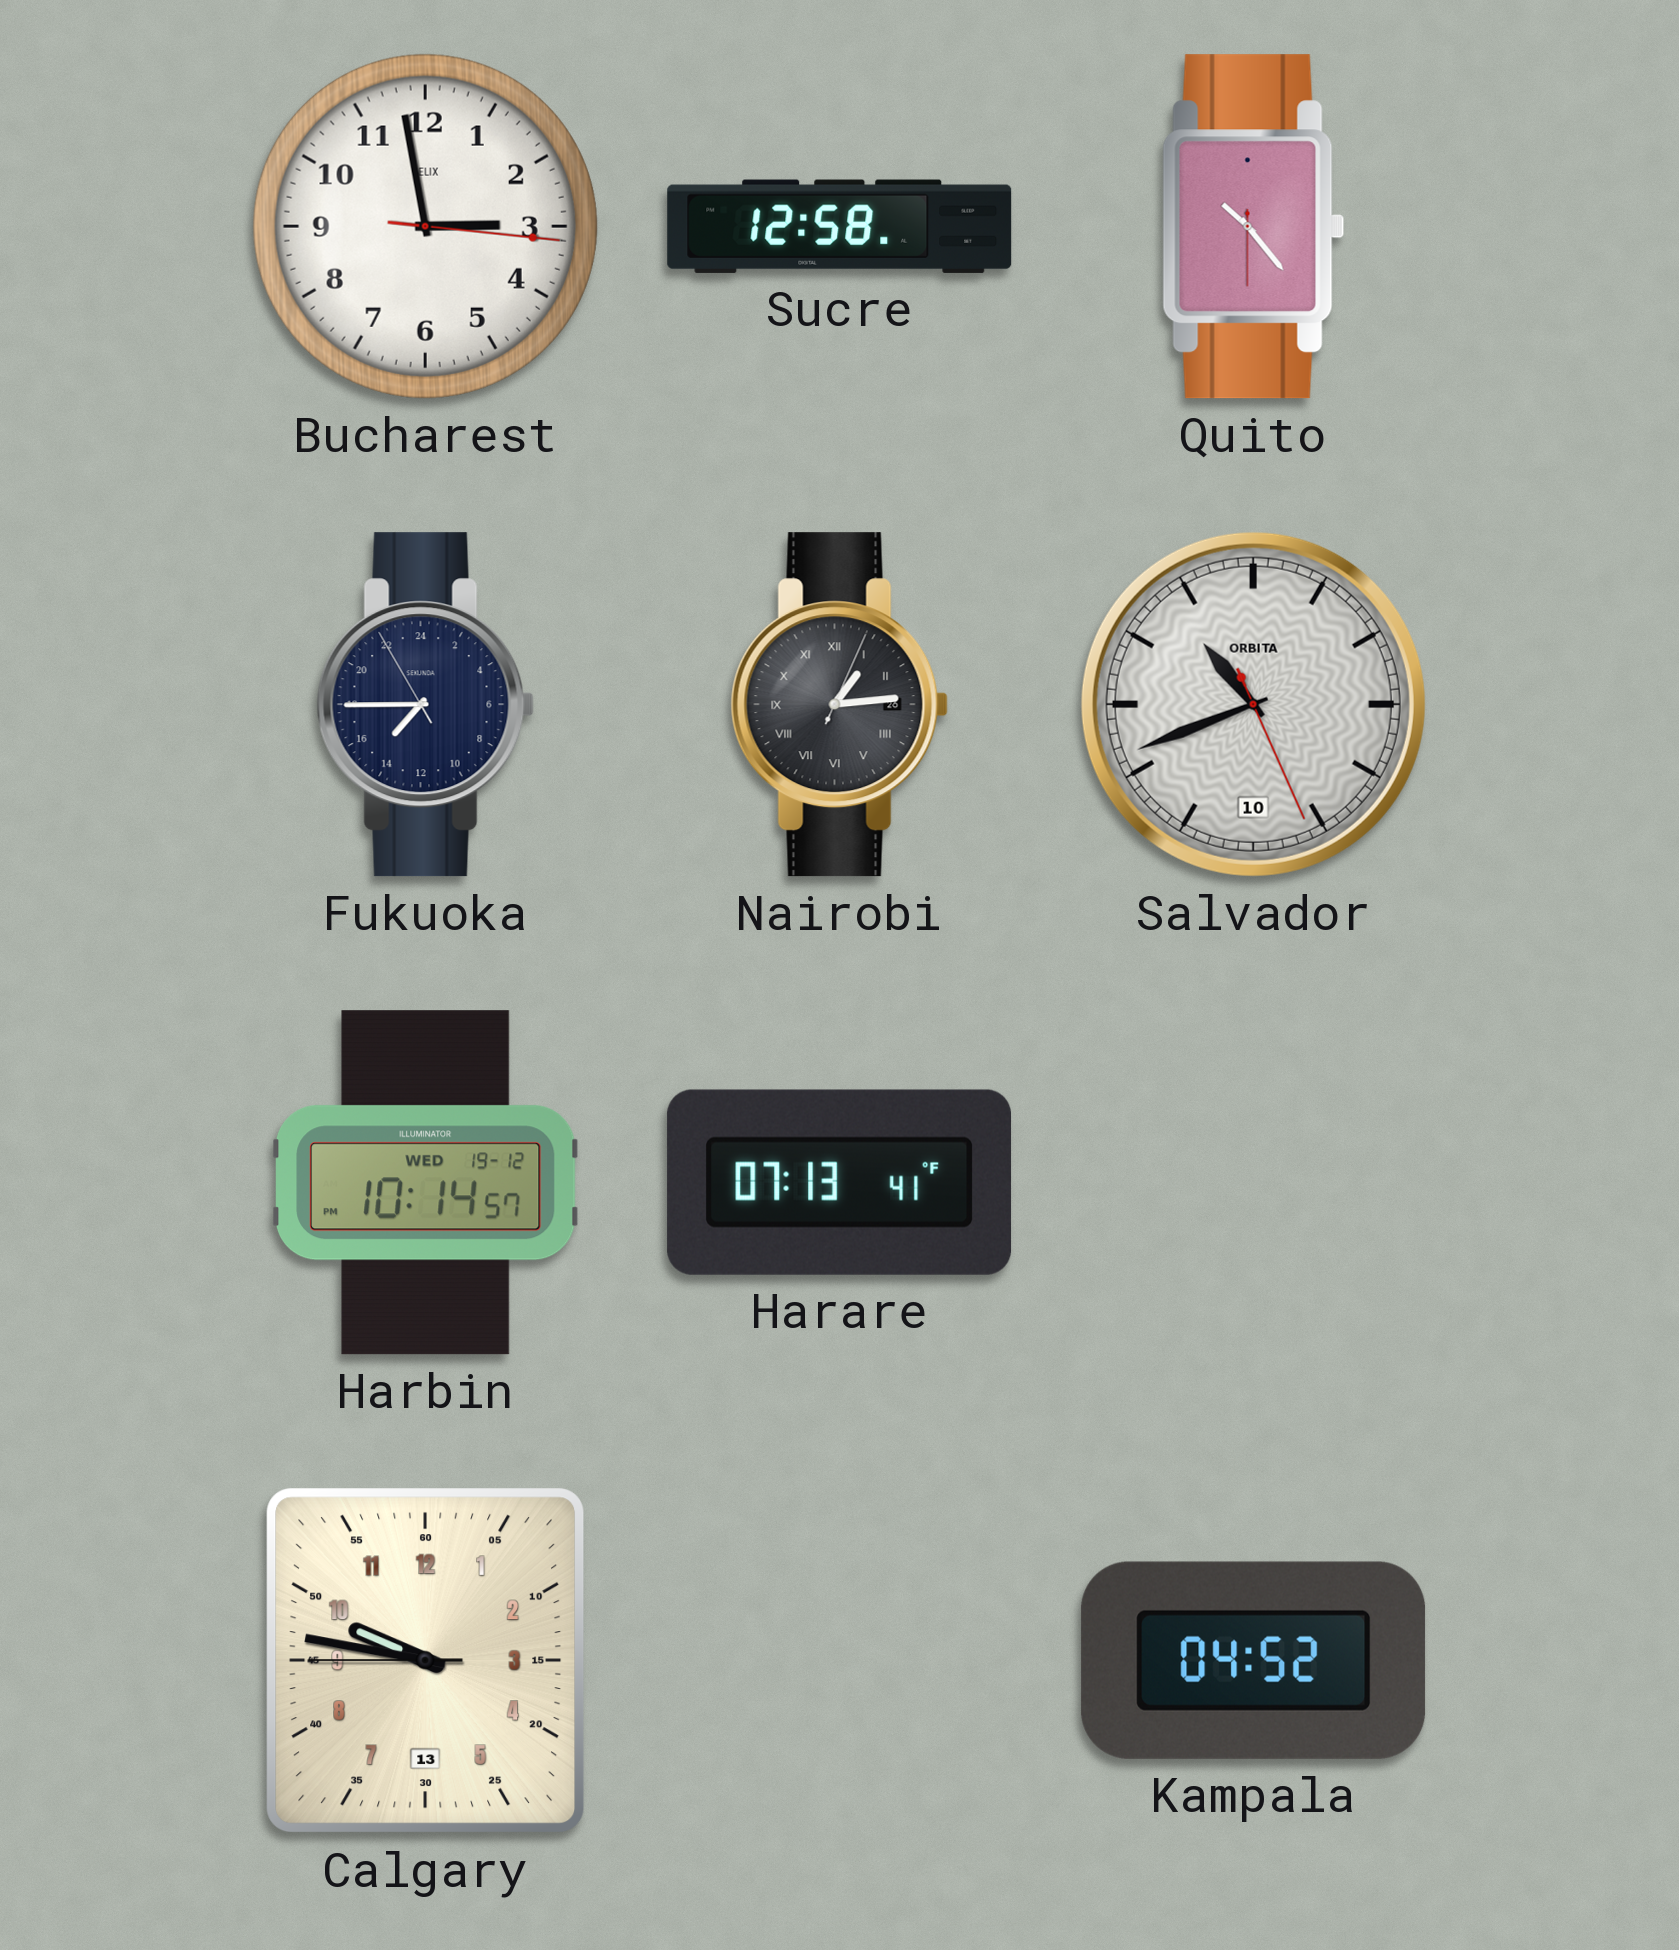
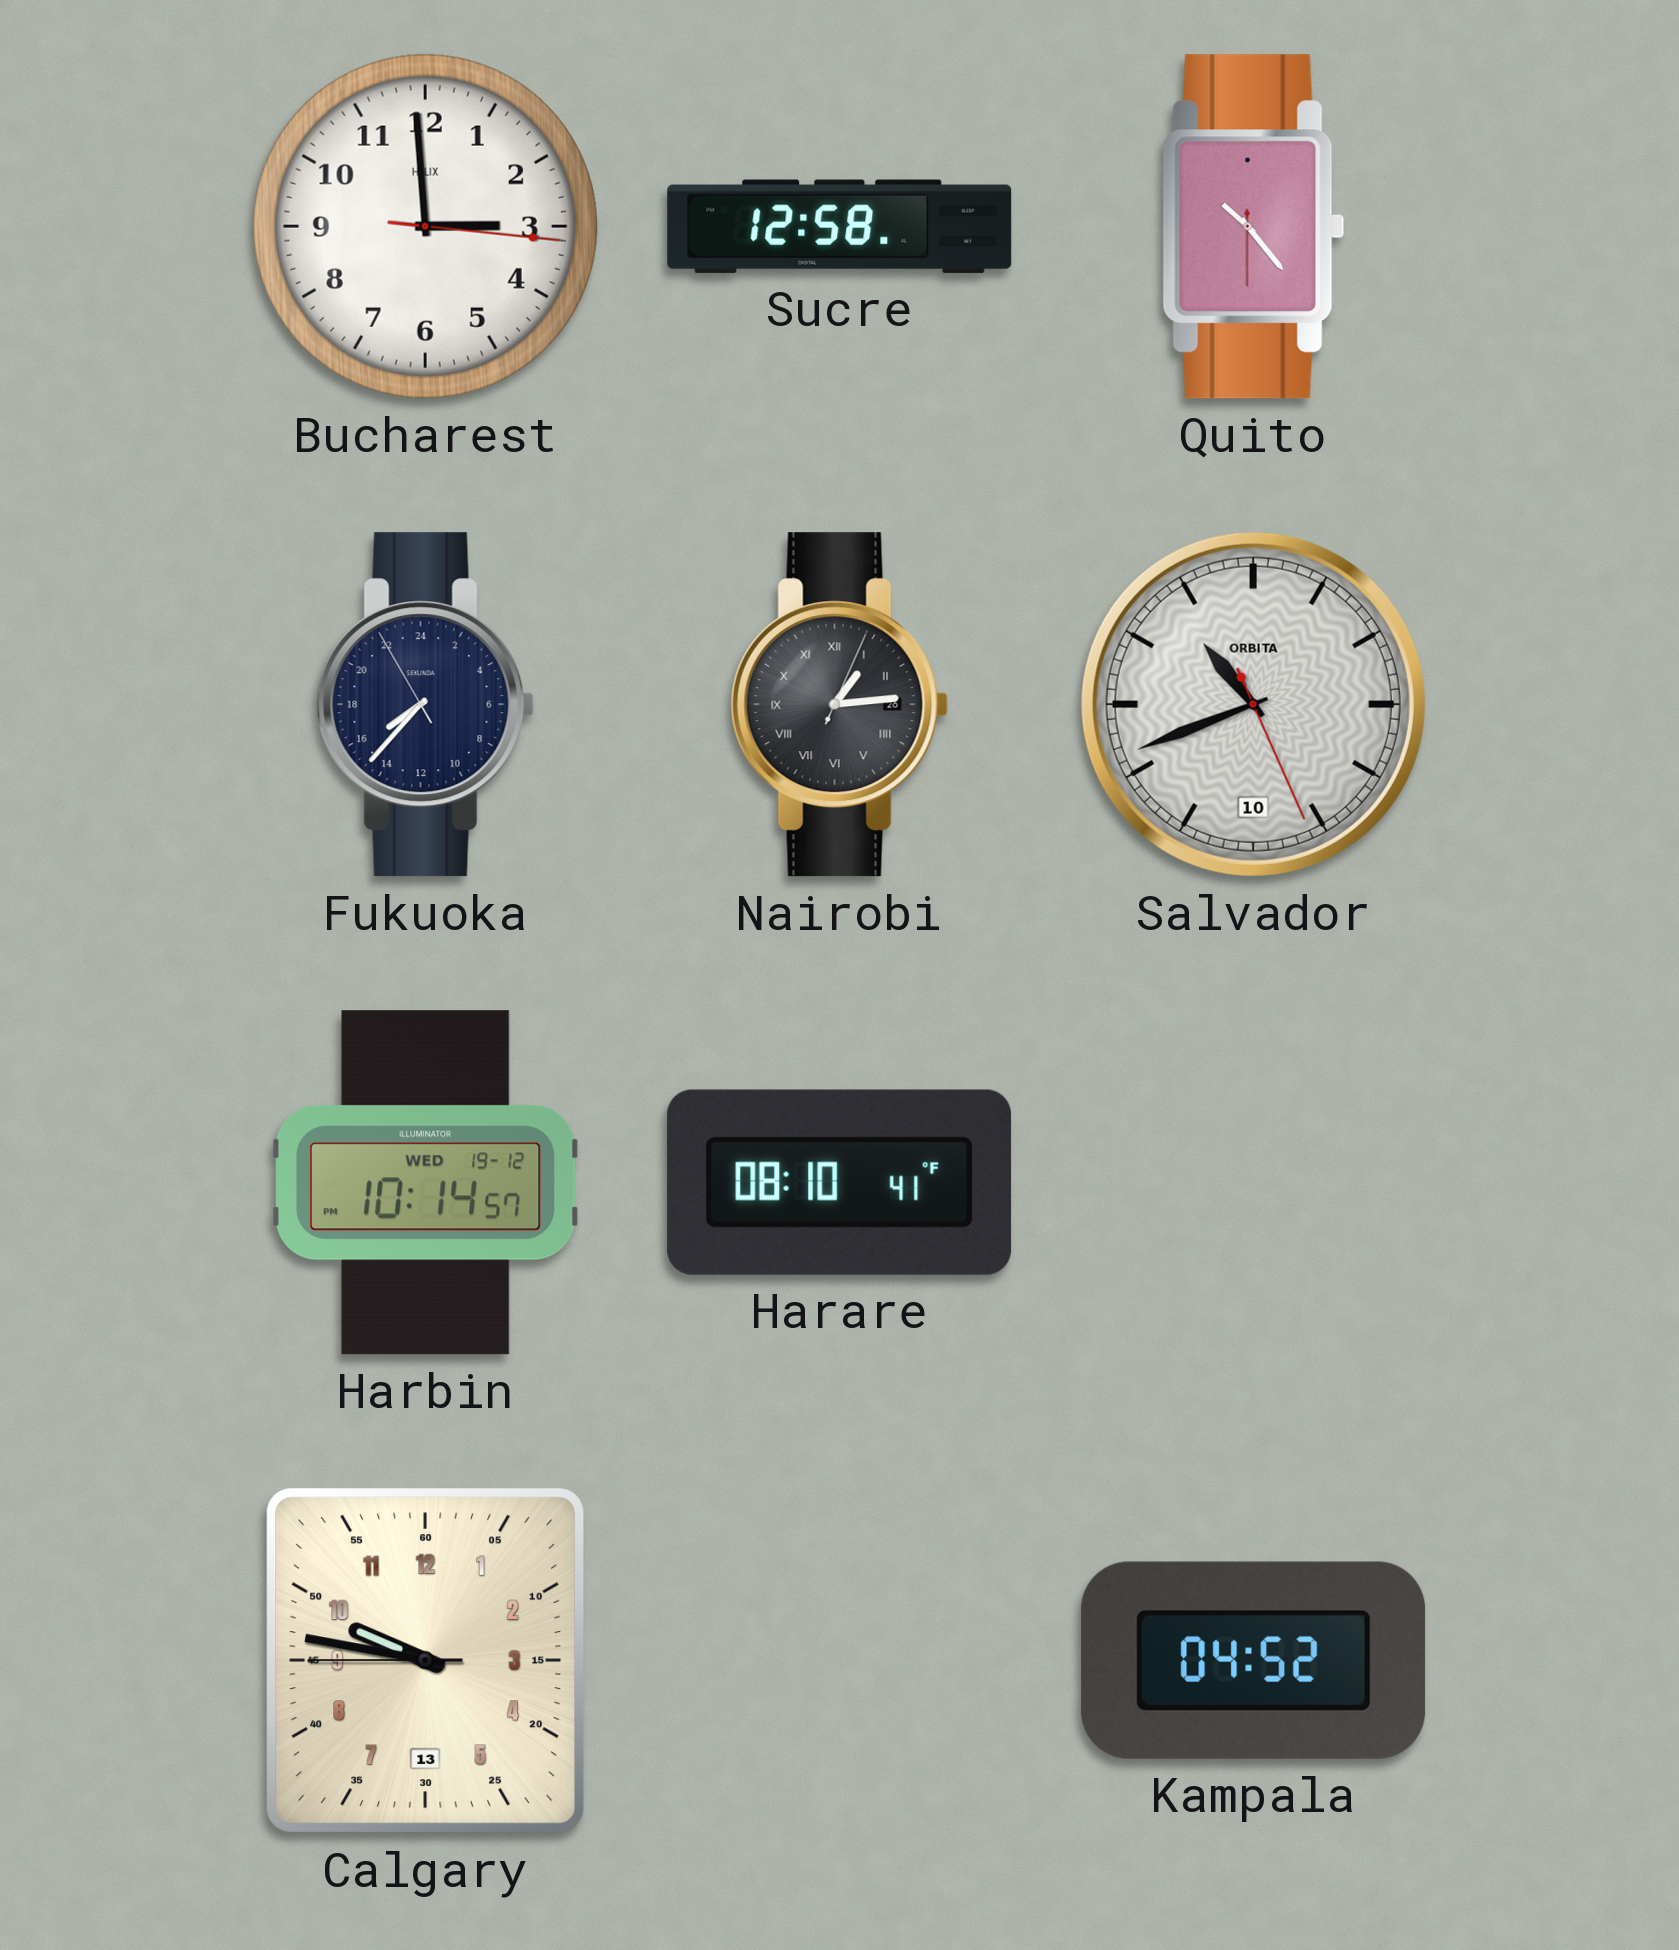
Bucharest: 2:58 -> 2:59
Fukuoka: 14:44 -> 15:36
Harare: 07:13 -> 08:10
